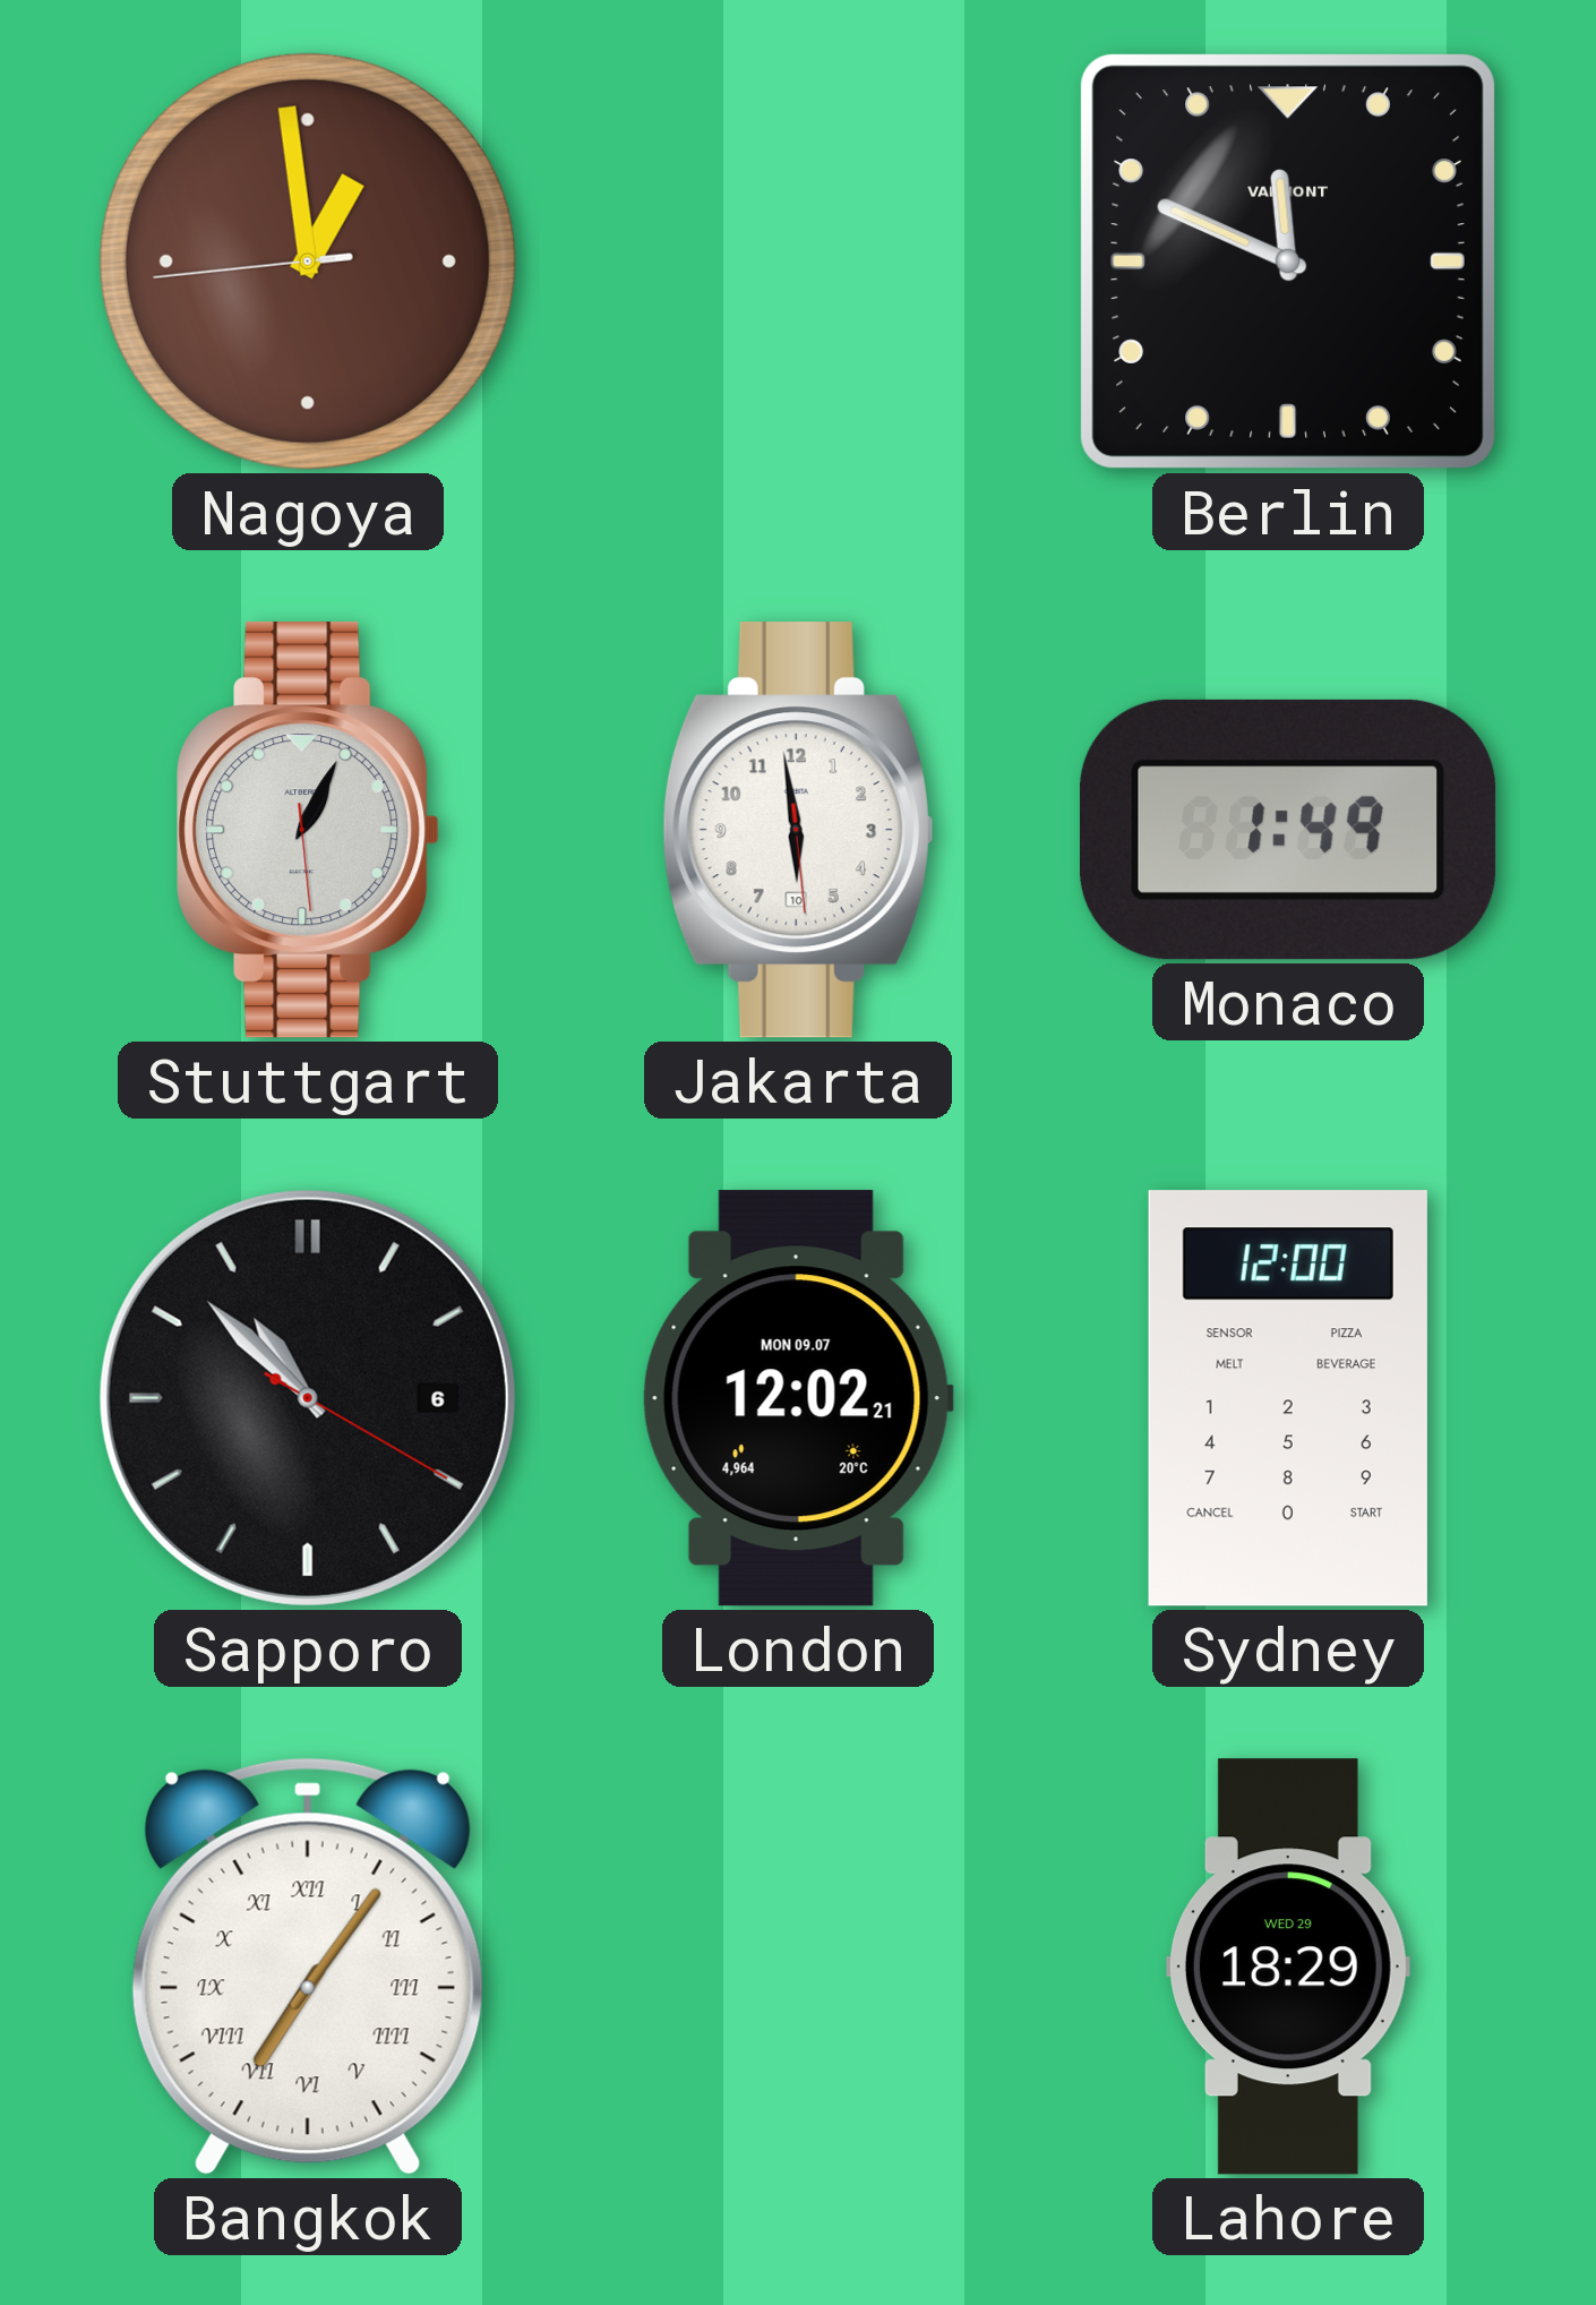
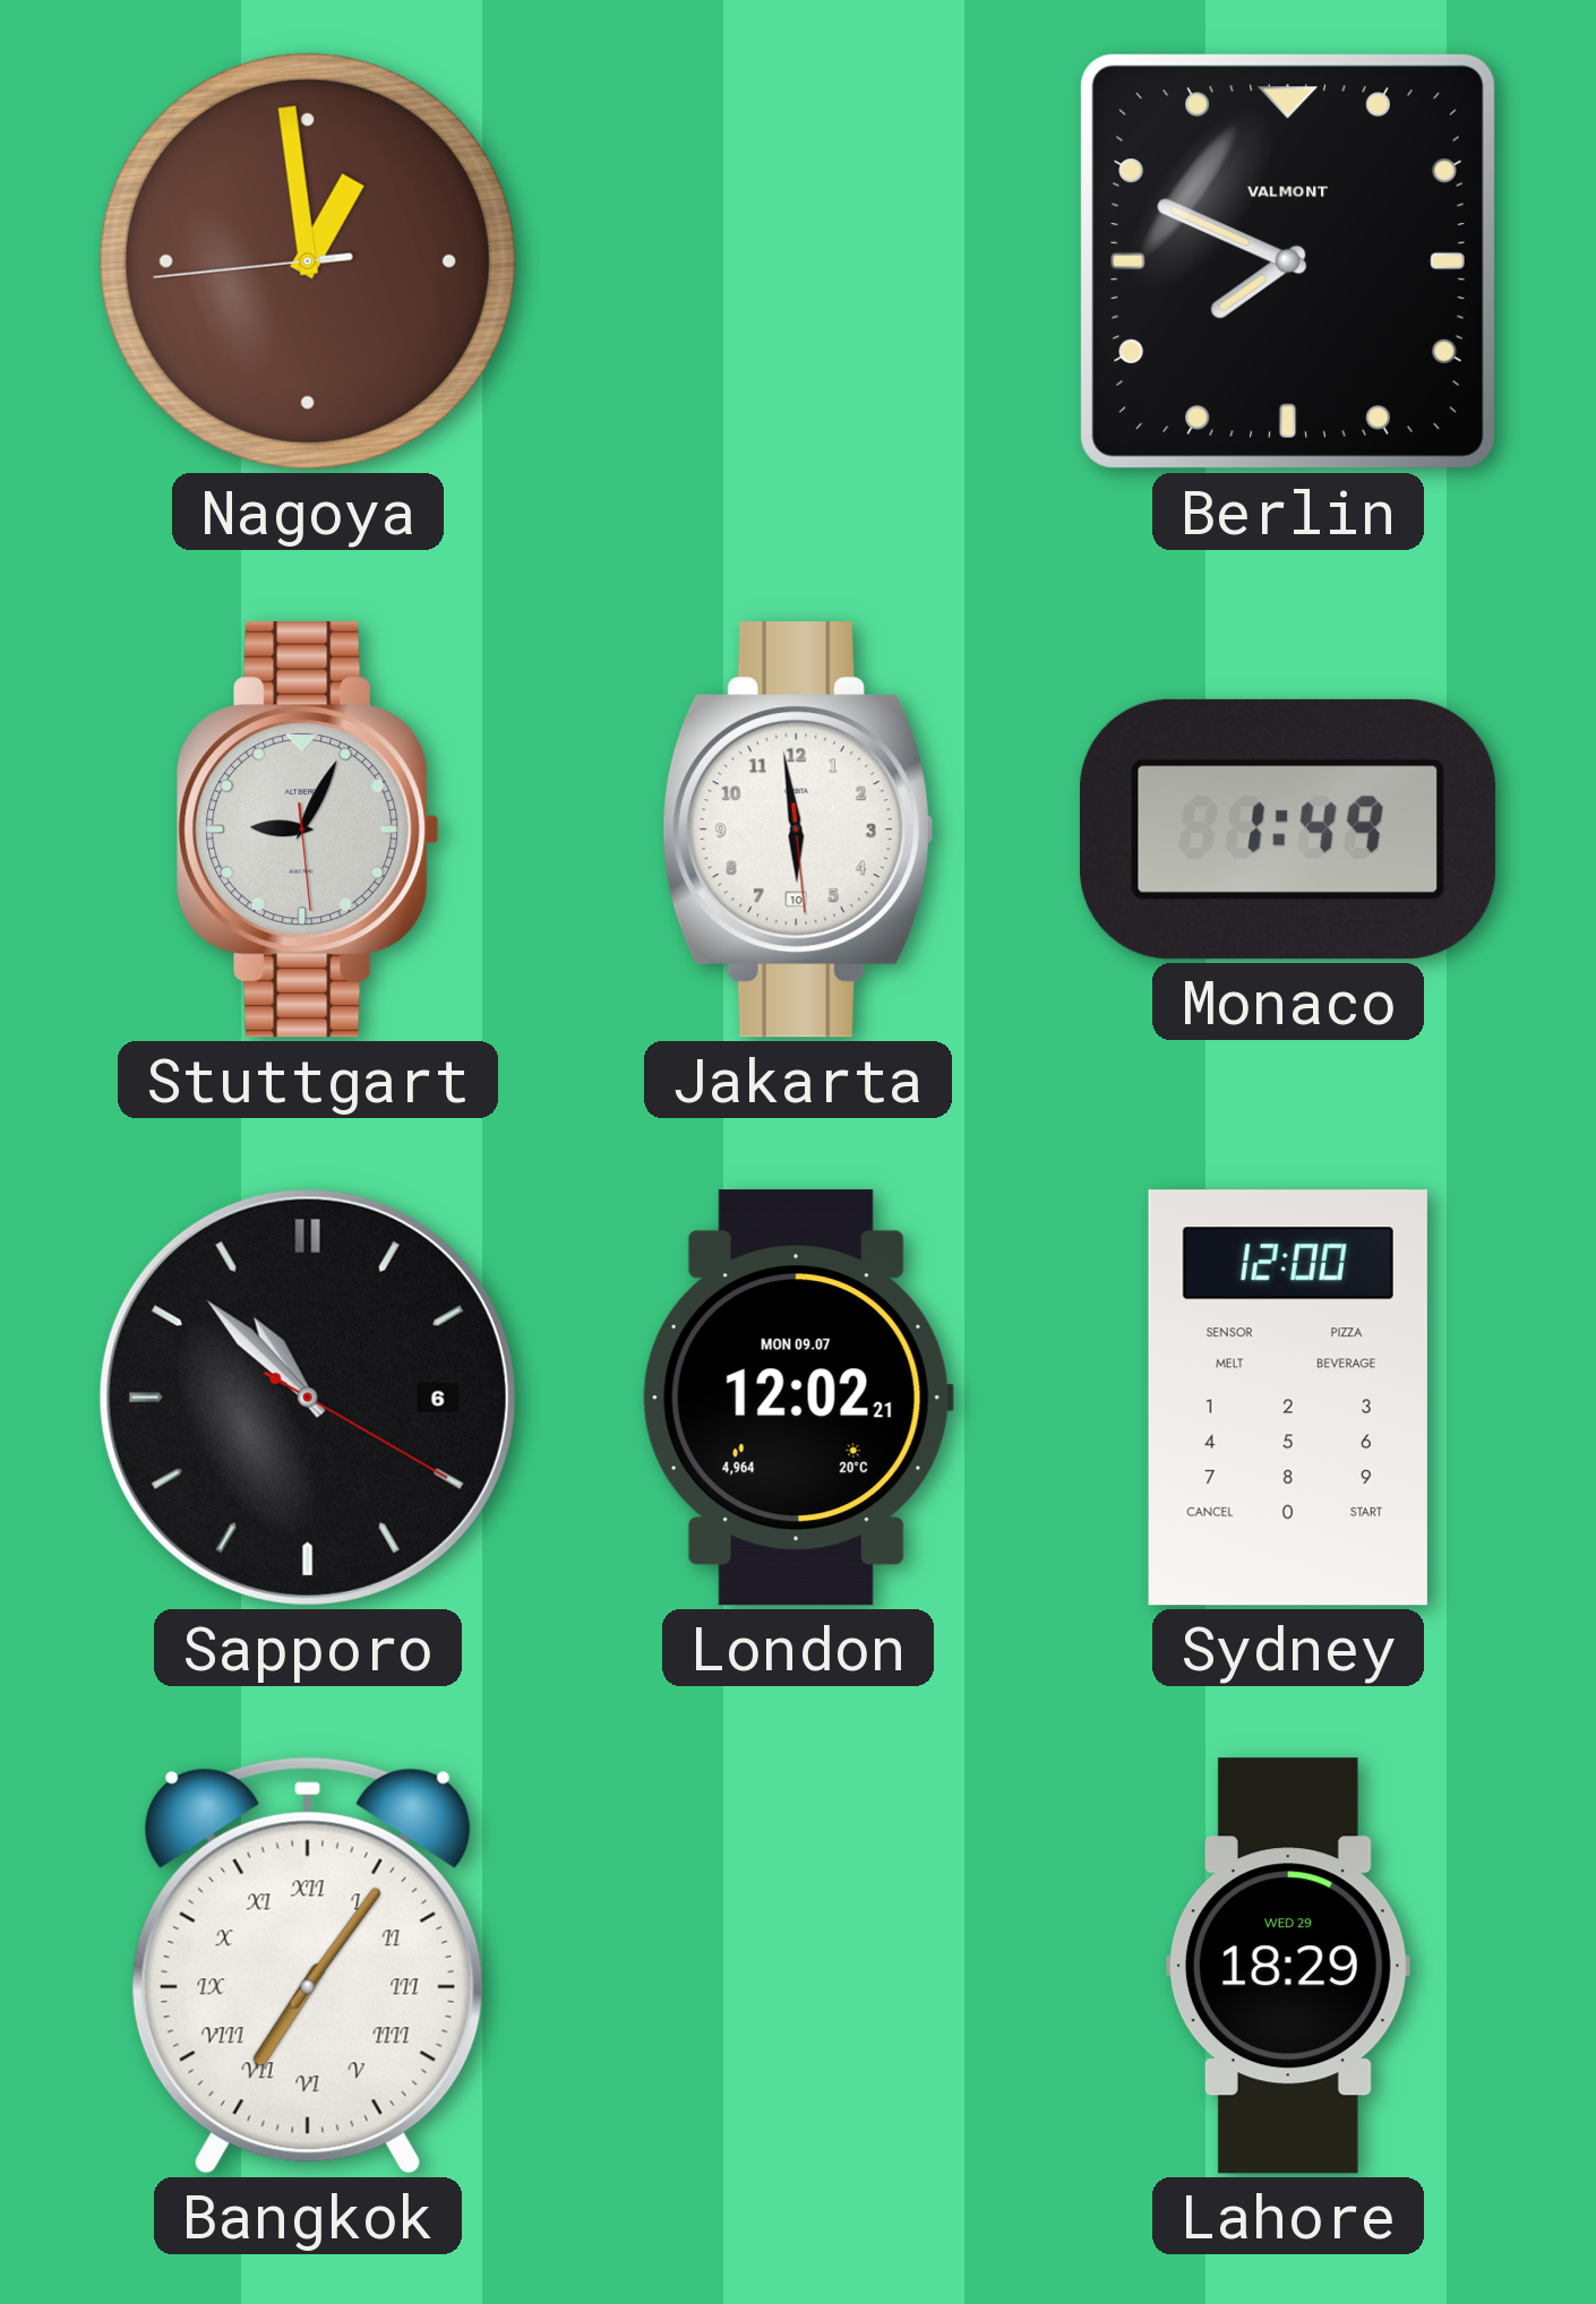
Berlin: 11:49 -> 7:49
Stuttgart: 1:04 -> 9:04
